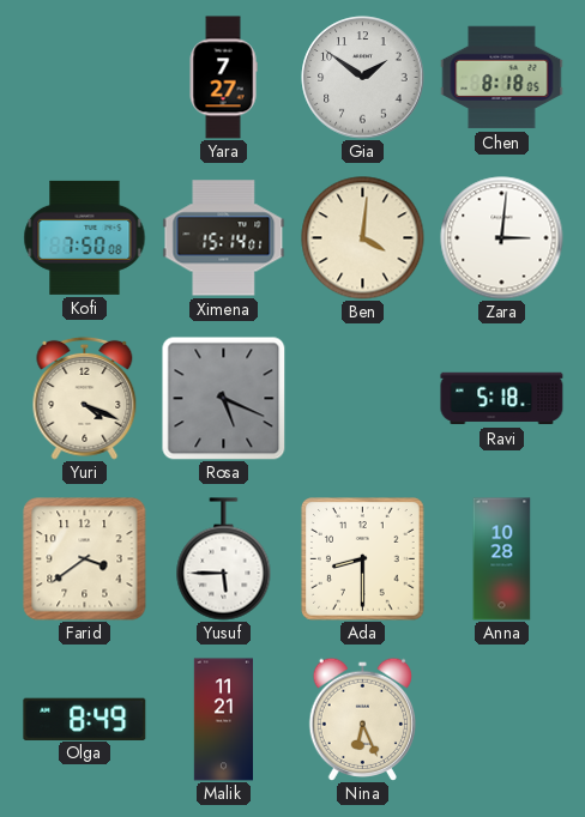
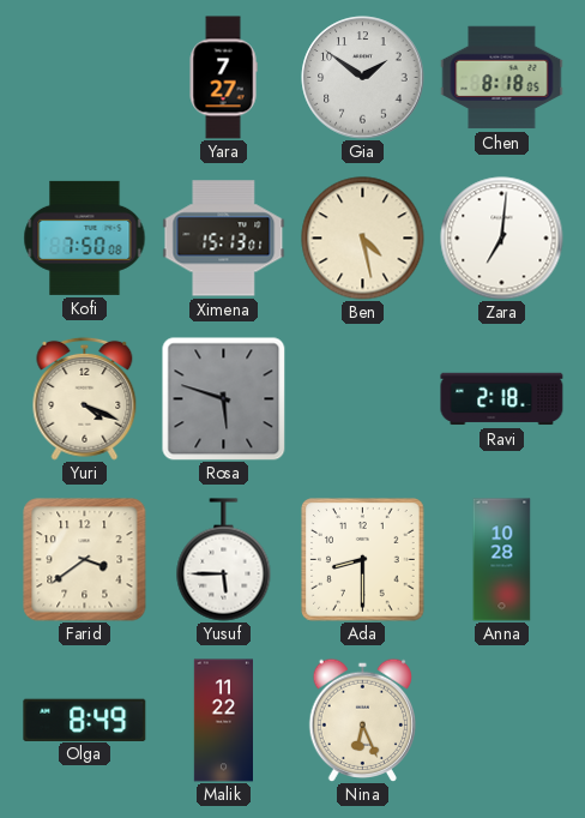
Ximena: 15:14 -> 15:13
Ben: 4:01 -> 4:28
Zara: 3:01 -> 7:01
Rosa: 5:19 -> 5:48
Ravi: 5:18 -> 2:18
Malik: 11:21 -> 11:22
